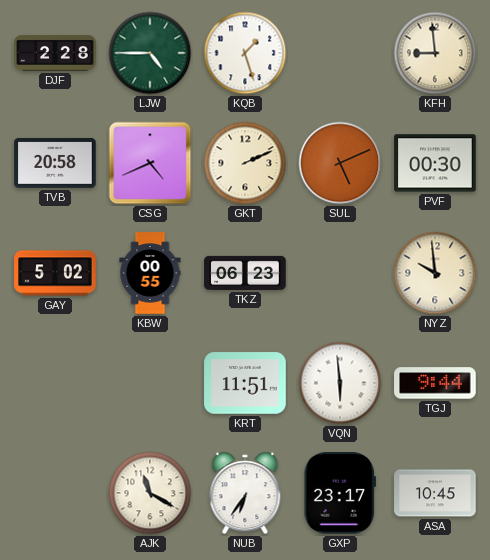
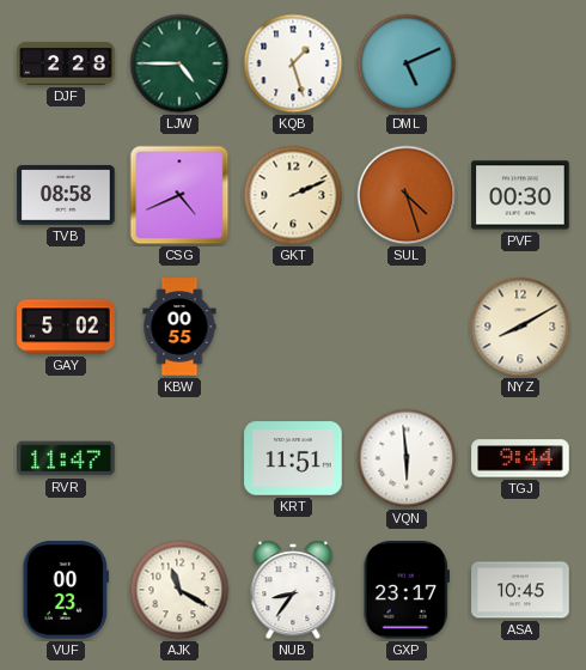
DML: none -> 5:11
KFH: 8:59 -> none
TVB: 20:58 -> 08:58
SUL: 5:11 -> 4:27
TKZ: 06:23 -> none
NYZ: 9:59 -> 8:10
RVR: none -> 11:47
VUF: none -> 00:23
NUB: 6:36 -> 8:36
